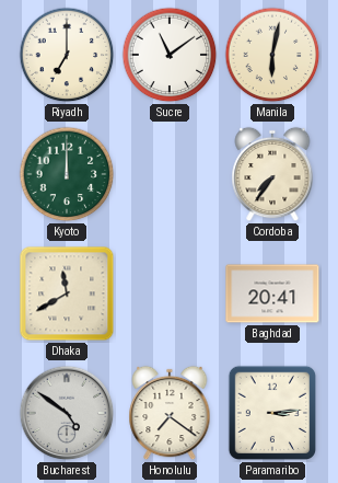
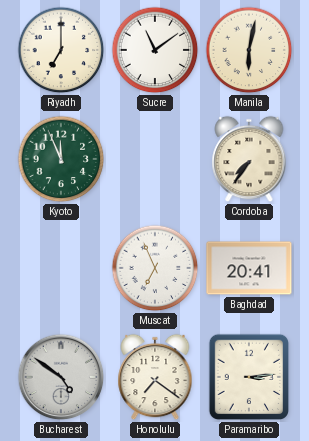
Kyoto: 12:00 -> 11:56
Dhaka: 11:40 -> none
Muscat: none -> 6:56
